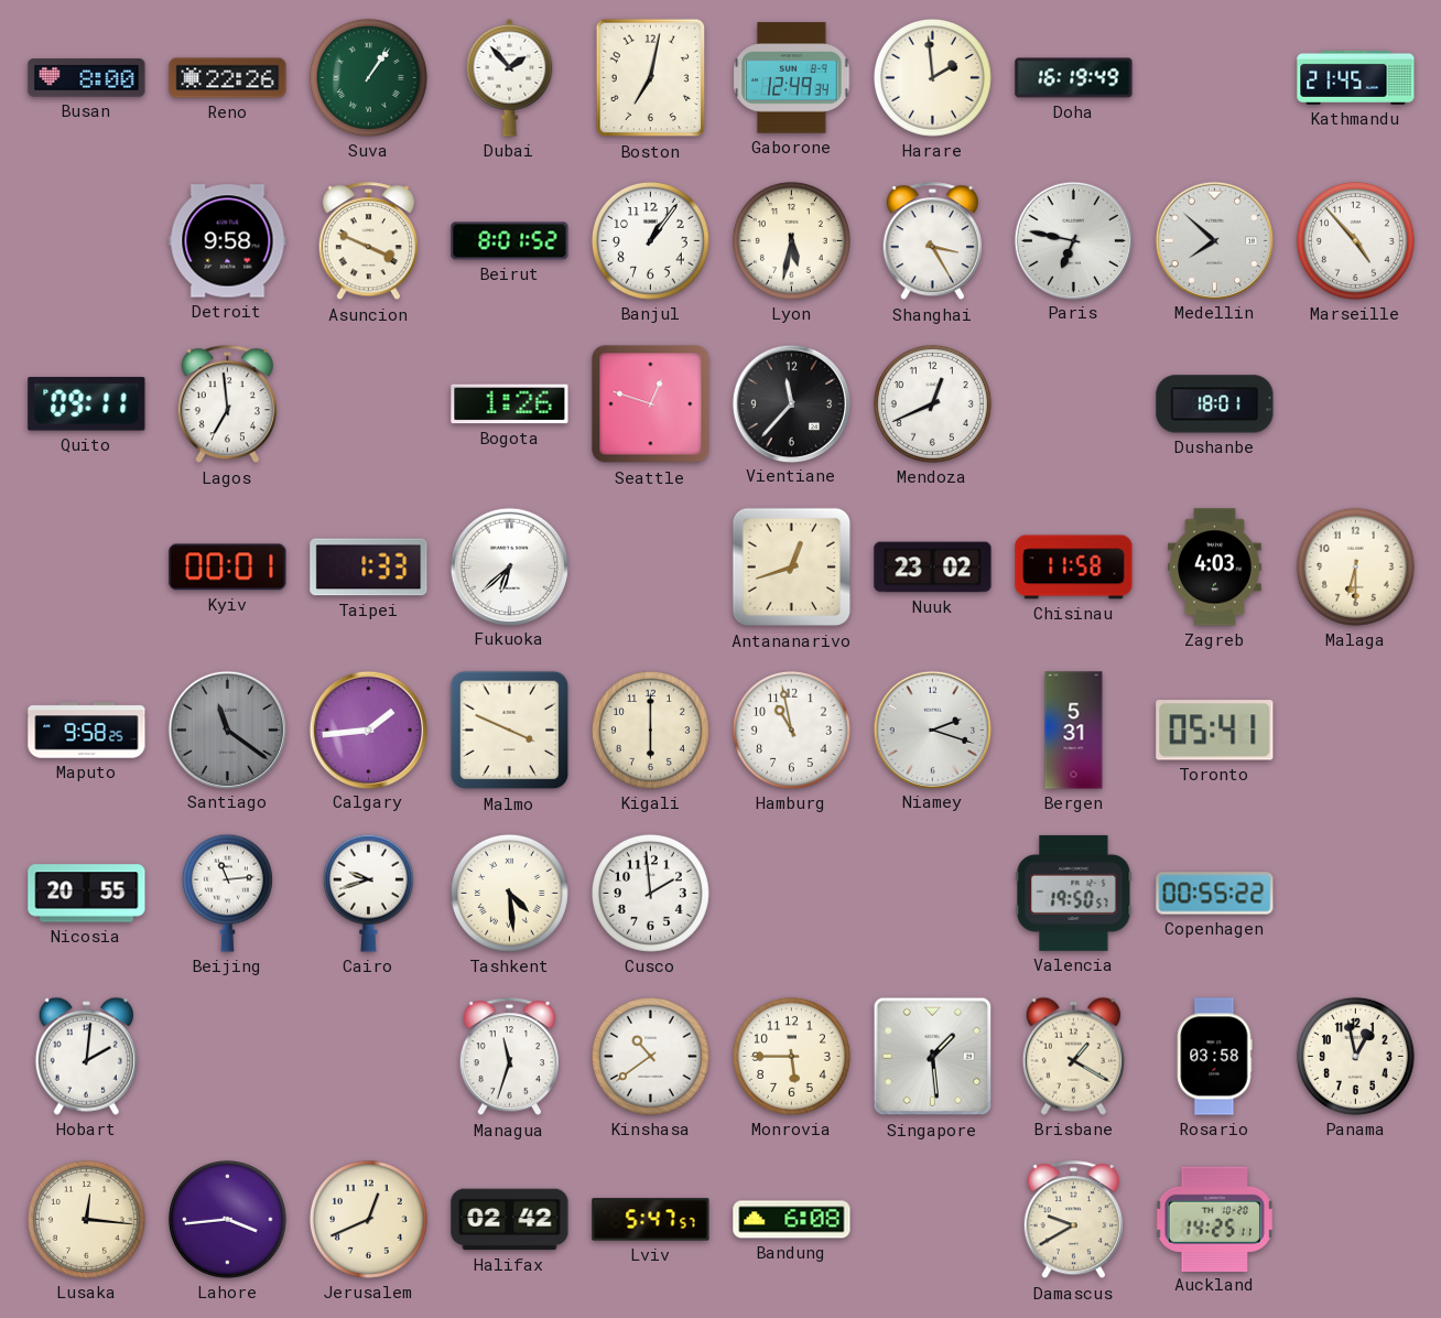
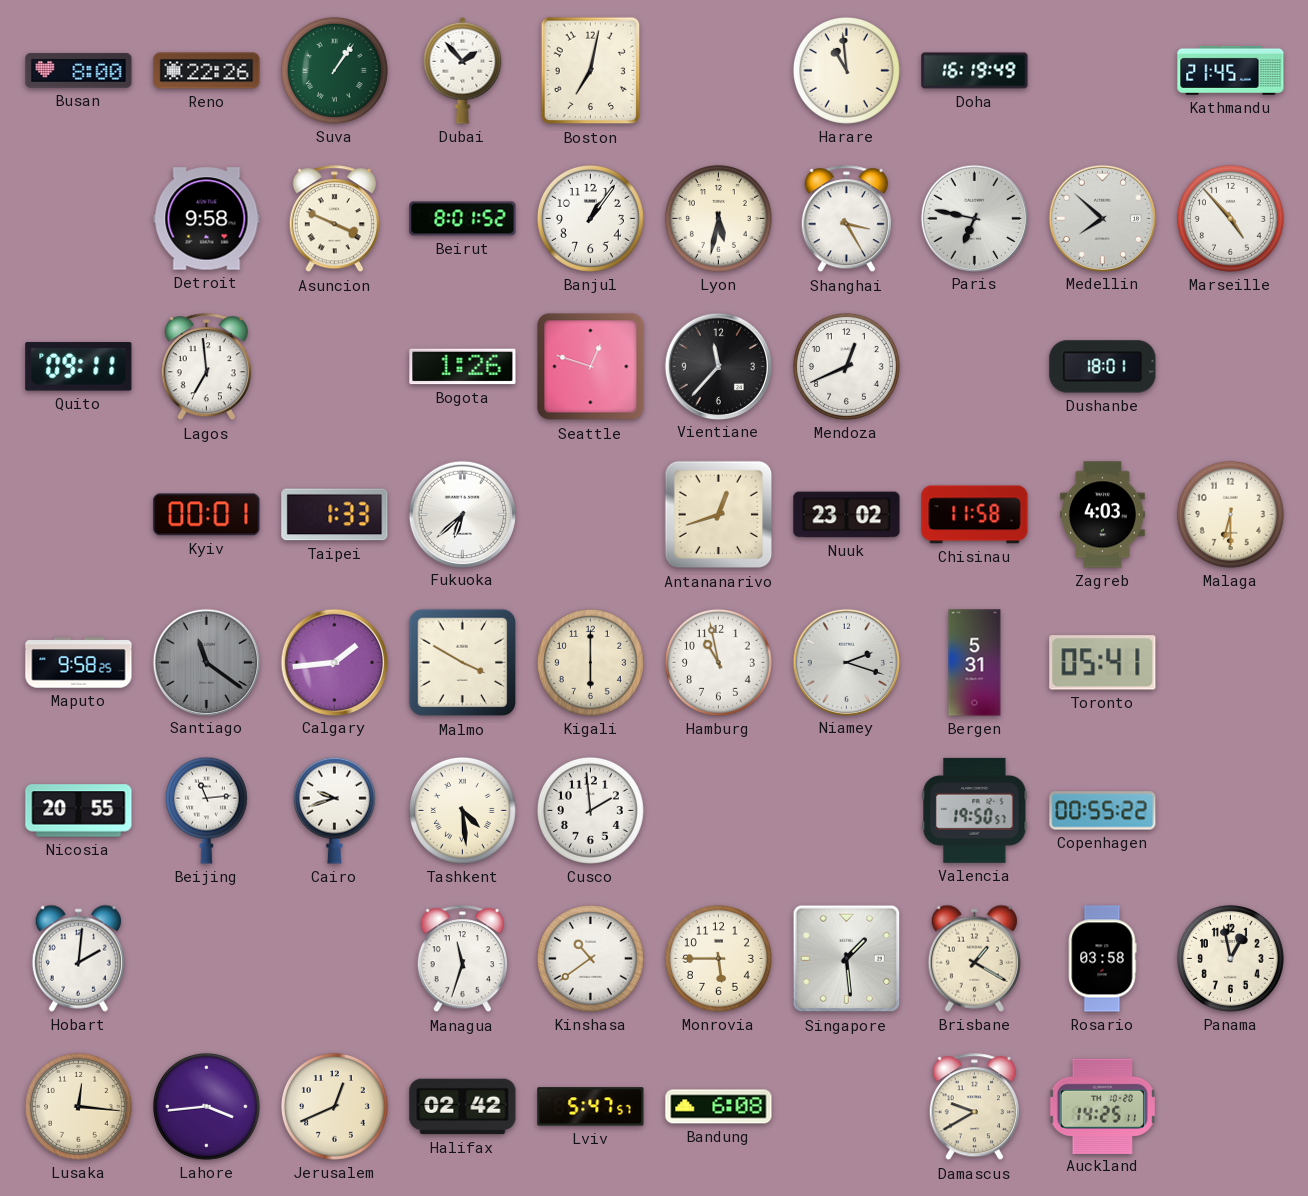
Gaborone: 12:49 -> none
Harare: 1:59 -> 10:59
Malmo: 3:49 -> 3:50
